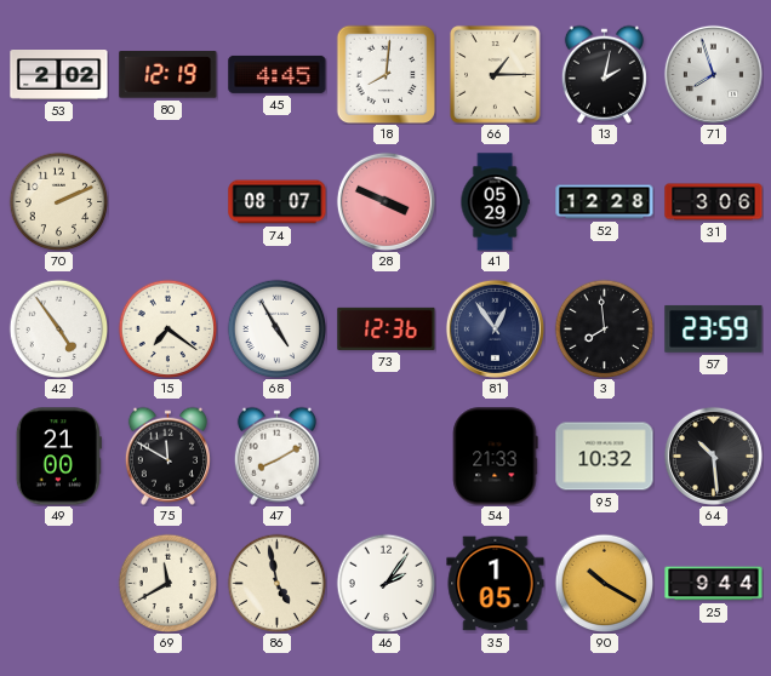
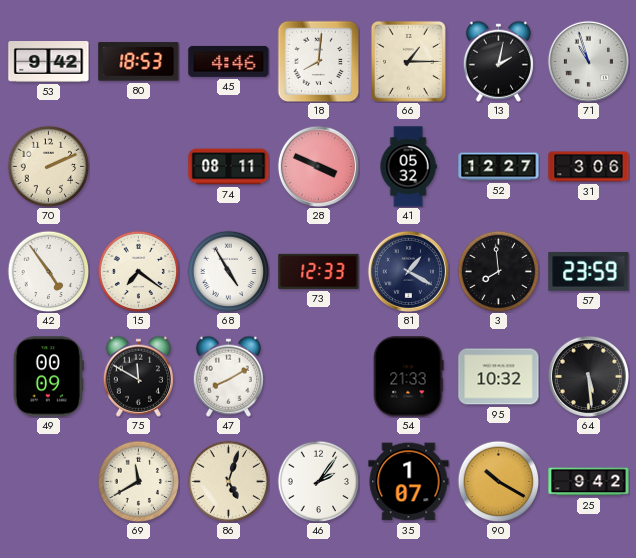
53: 2:02 -> 9:42
80: 12:19 -> 18:53
45: 4:45 -> 4:46
71: 7:57 -> 10:57
74: 08:07 -> 08:11
41: 05:29 -> 05:32
52: 12:28 -> 12:27
73: 12:36 -> 12:33
81: 12:54 -> 1:20
49: 21:00 -> 00:09
64: 10:29 -> 5:29
86: 4:58 -> 5:03
35: 1:05 -> 1:07
25: 9:44 -> 9:42
